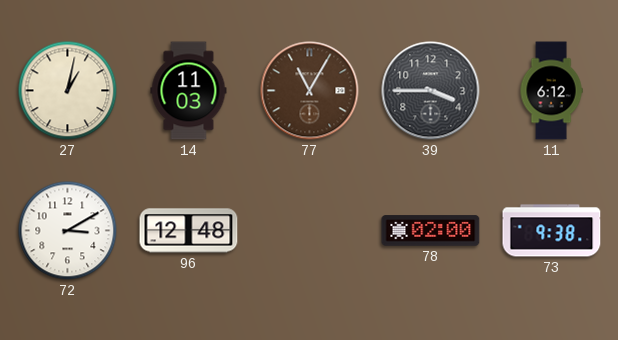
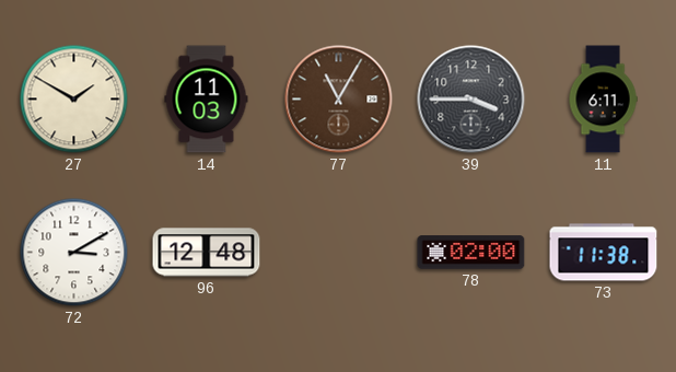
27: 1:02 -> 1:50
11: 6:12 -> 6:11
73: 9:38 -> 11:38
